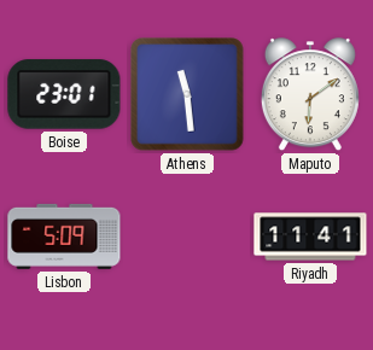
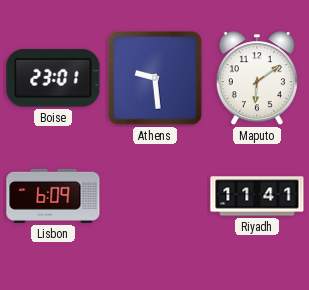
Athens: 11:29 -> 9:29
Lisbon: 5:09 -> 6:09
